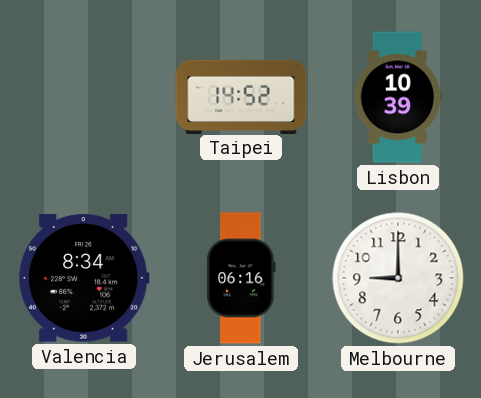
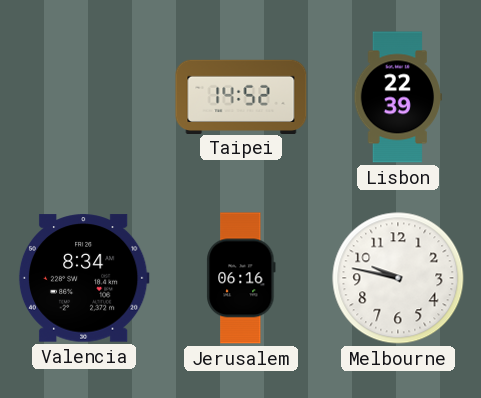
Lisbon: 10:39 -> 22:39
Melbourne: 9:00 -> 9:47
